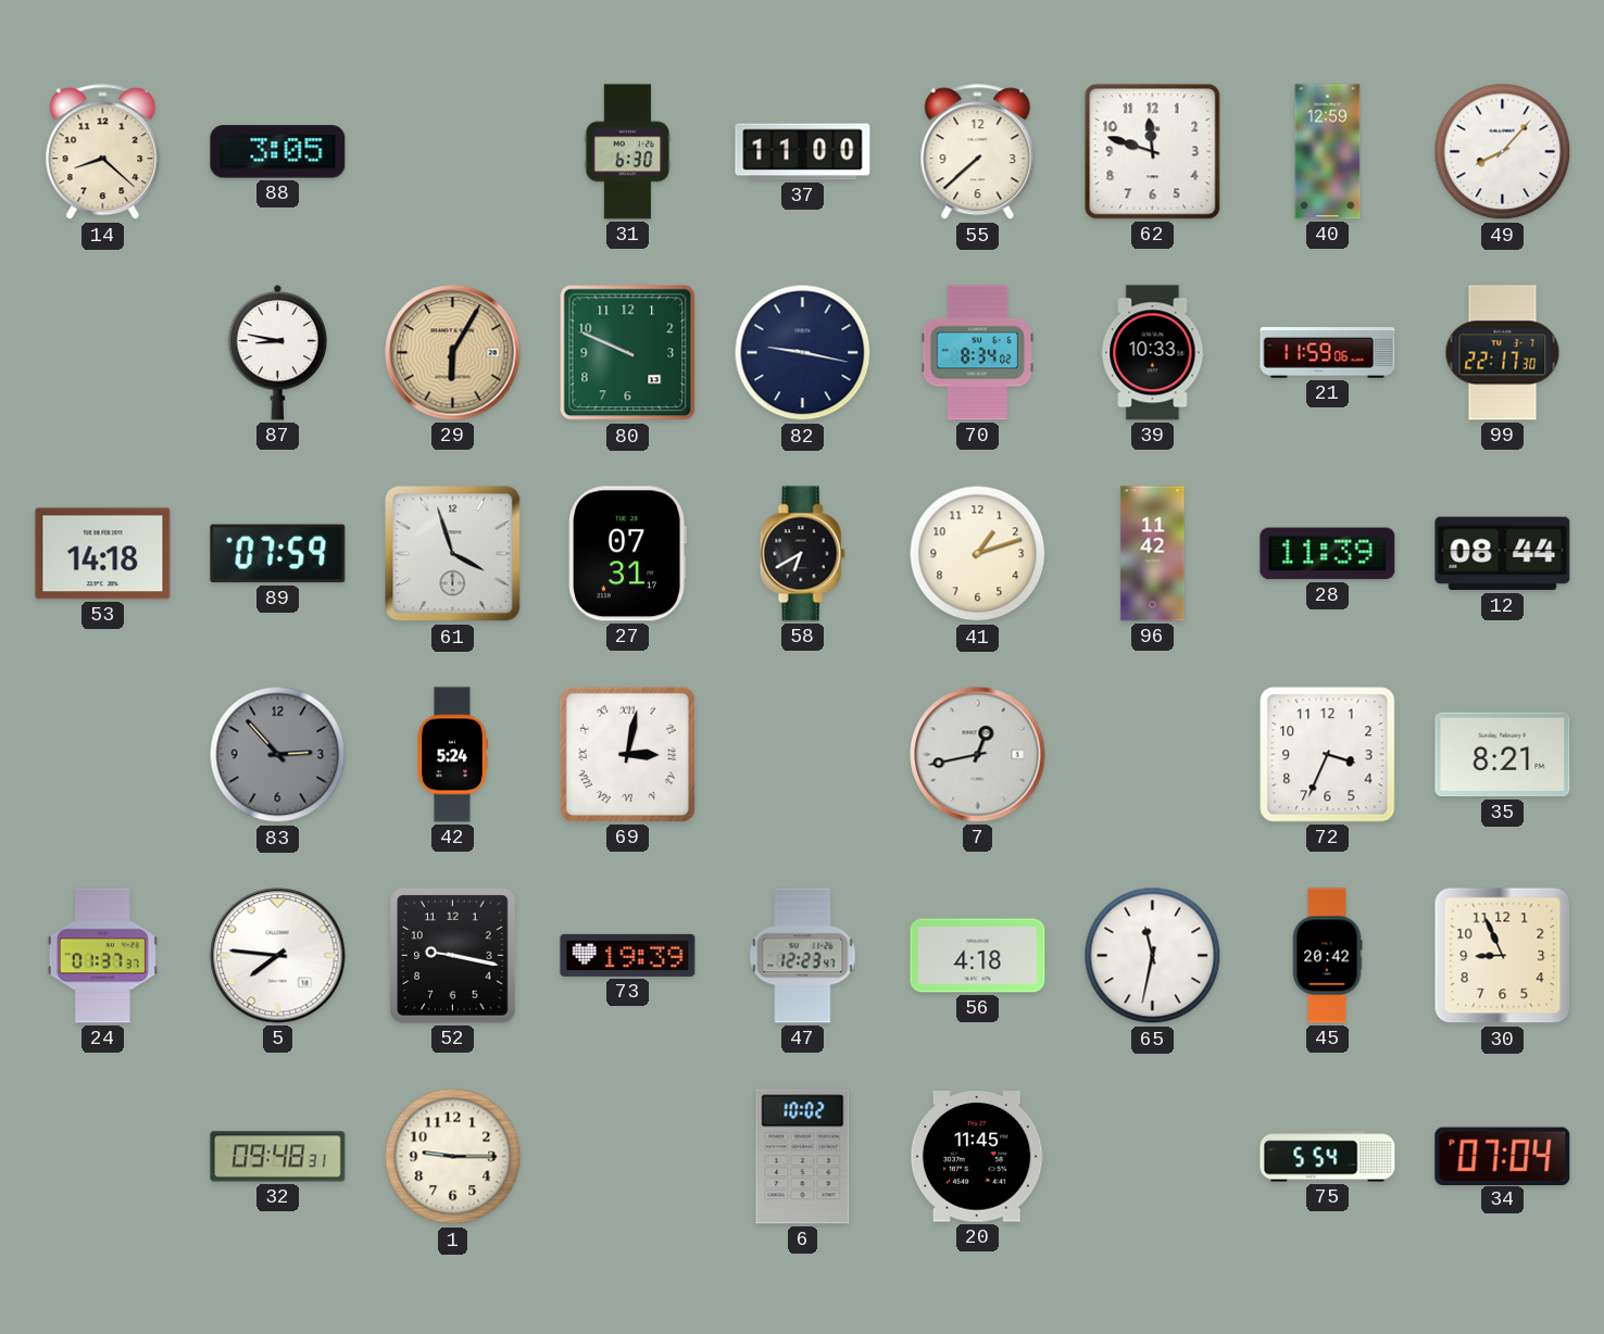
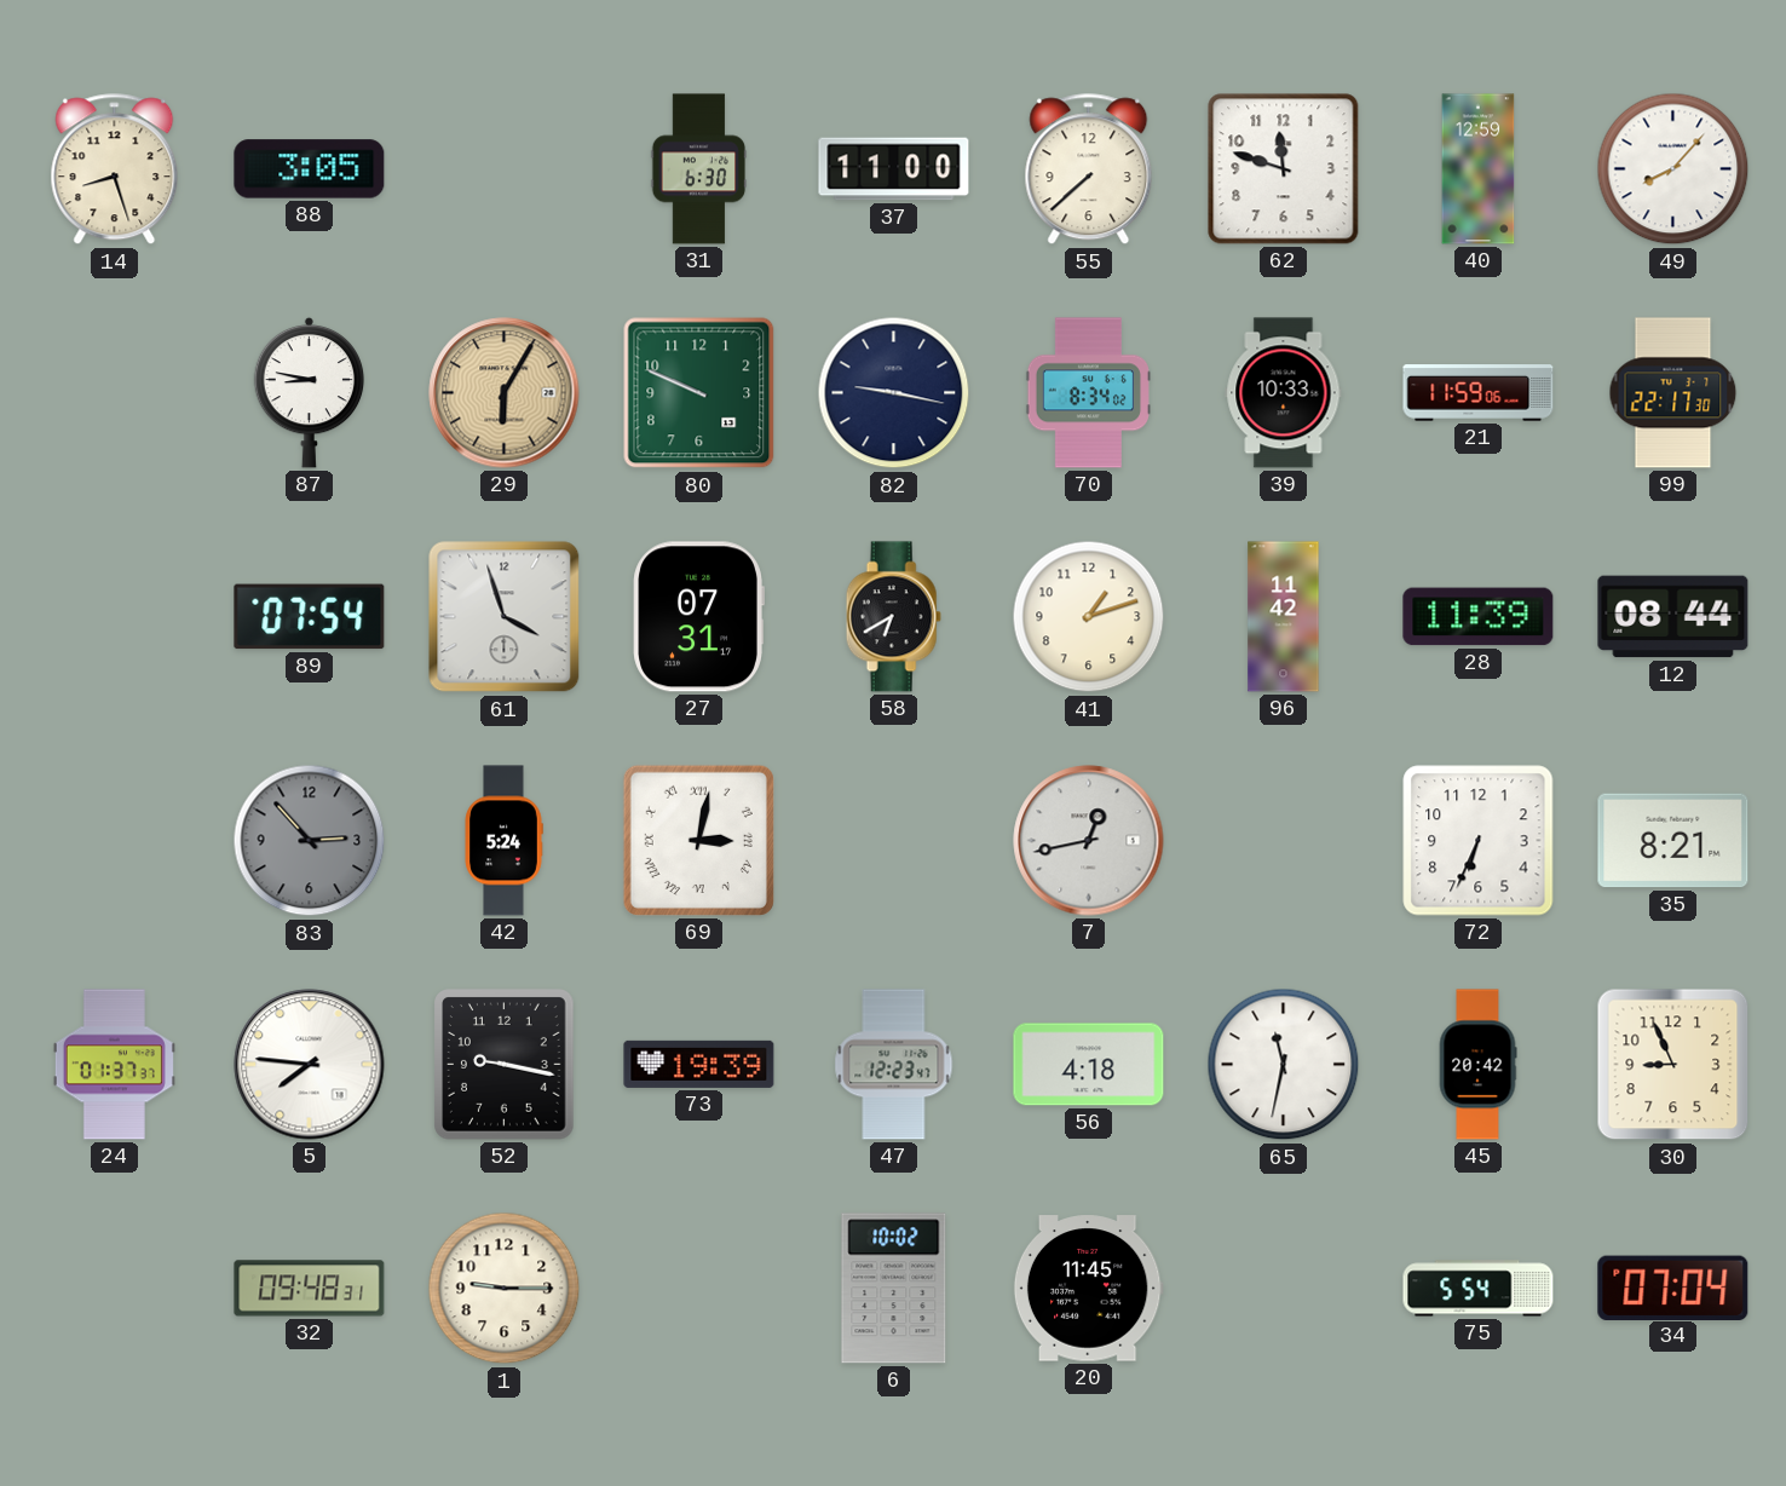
14: 8:22 -> 8:27
53: 14:18 -> none
89: 07:59 -> 07:54
72: 3:34 -> 6:34
